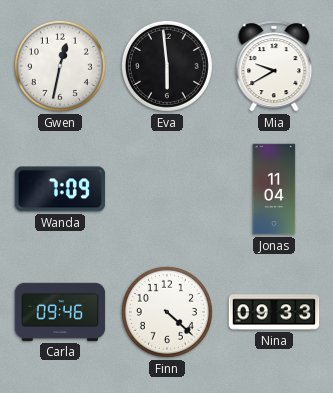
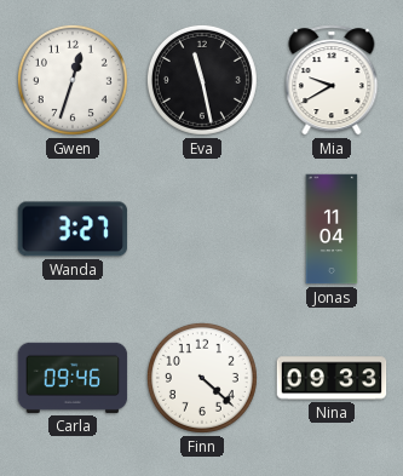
Gwen: 12:32 -> 12:33
Eva: 5:59 -> 11:28
Wanda: 7:09 -> 3:27
